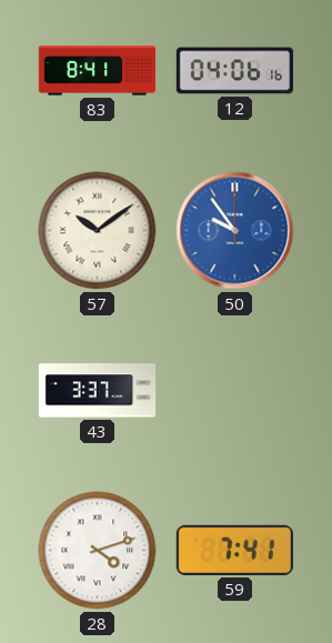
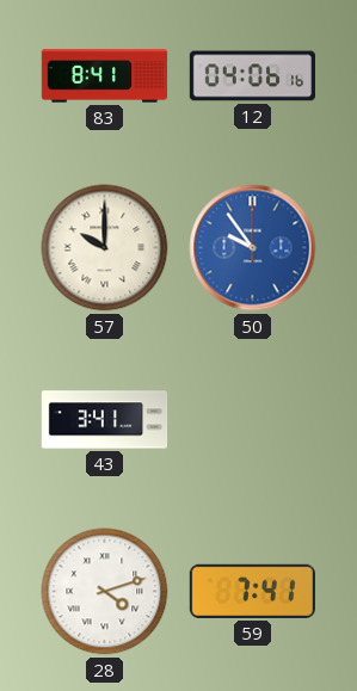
57: 10:09 -> 10:00
43: 3:37 -> 3:41
